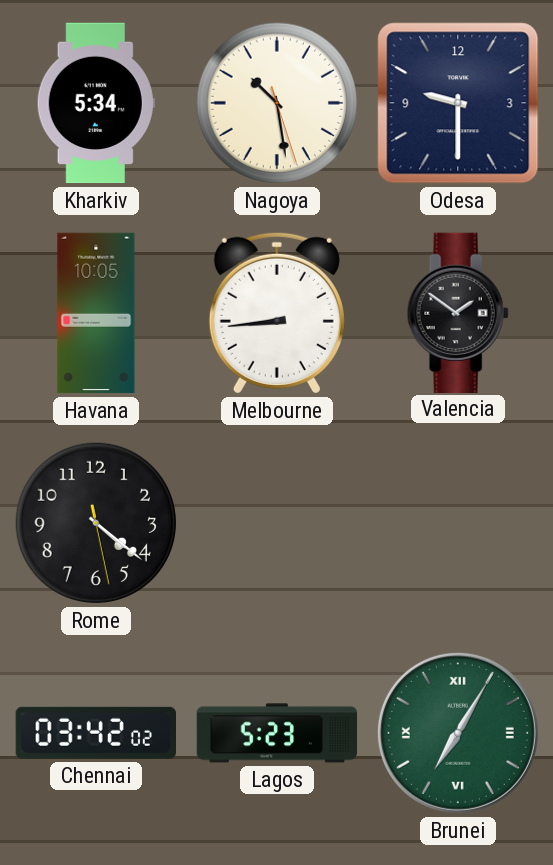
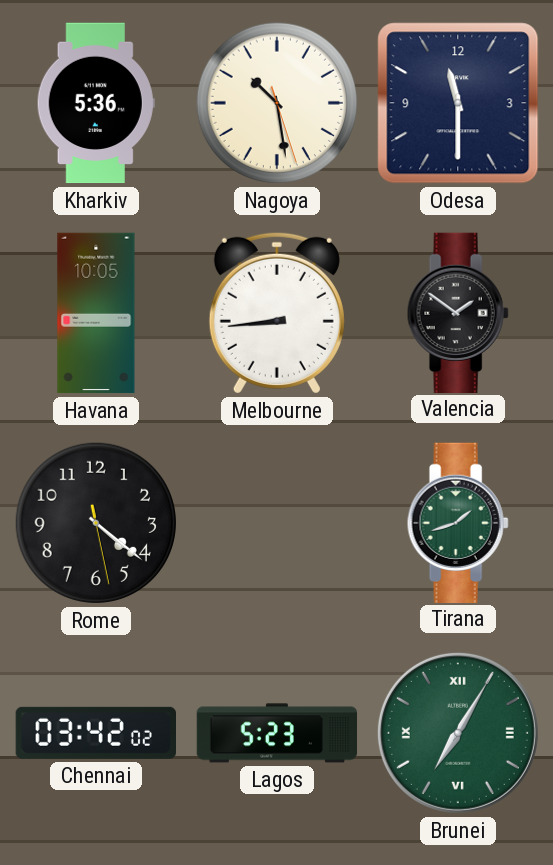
Kharkiv: 5:34 -> 5:36
Odesa: 9:30 -> 11:30
Tirana: none -> 1:42
